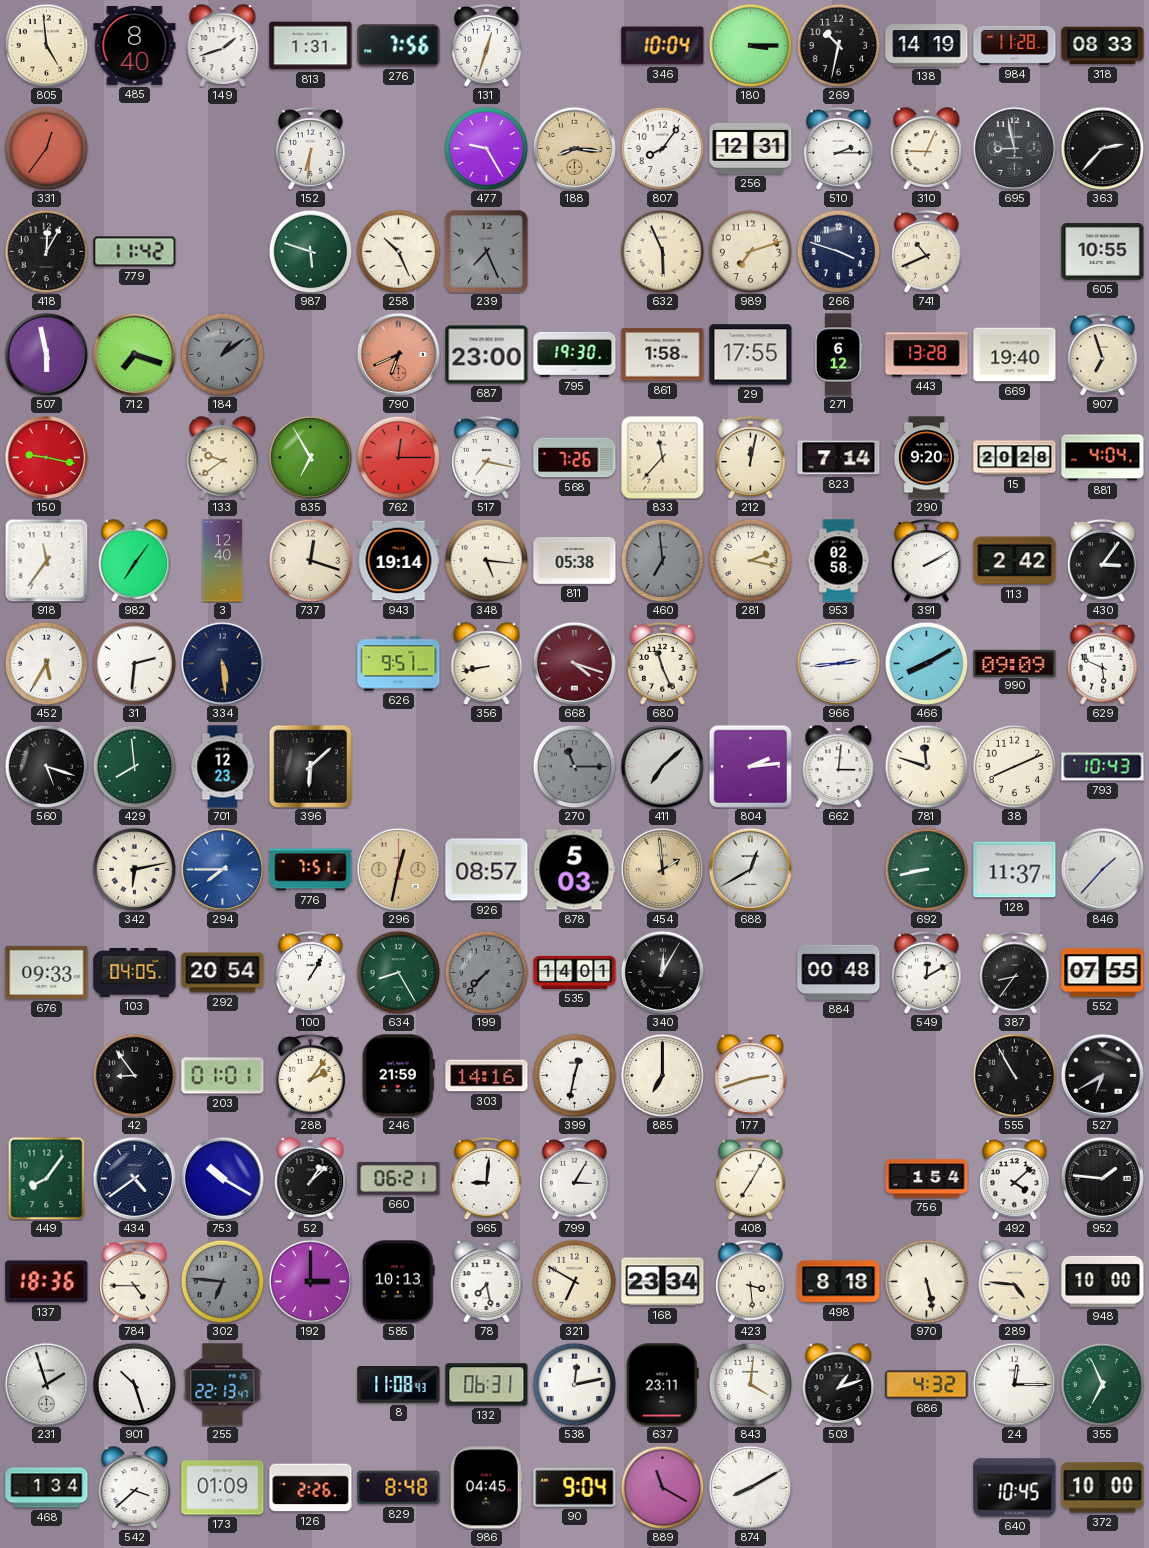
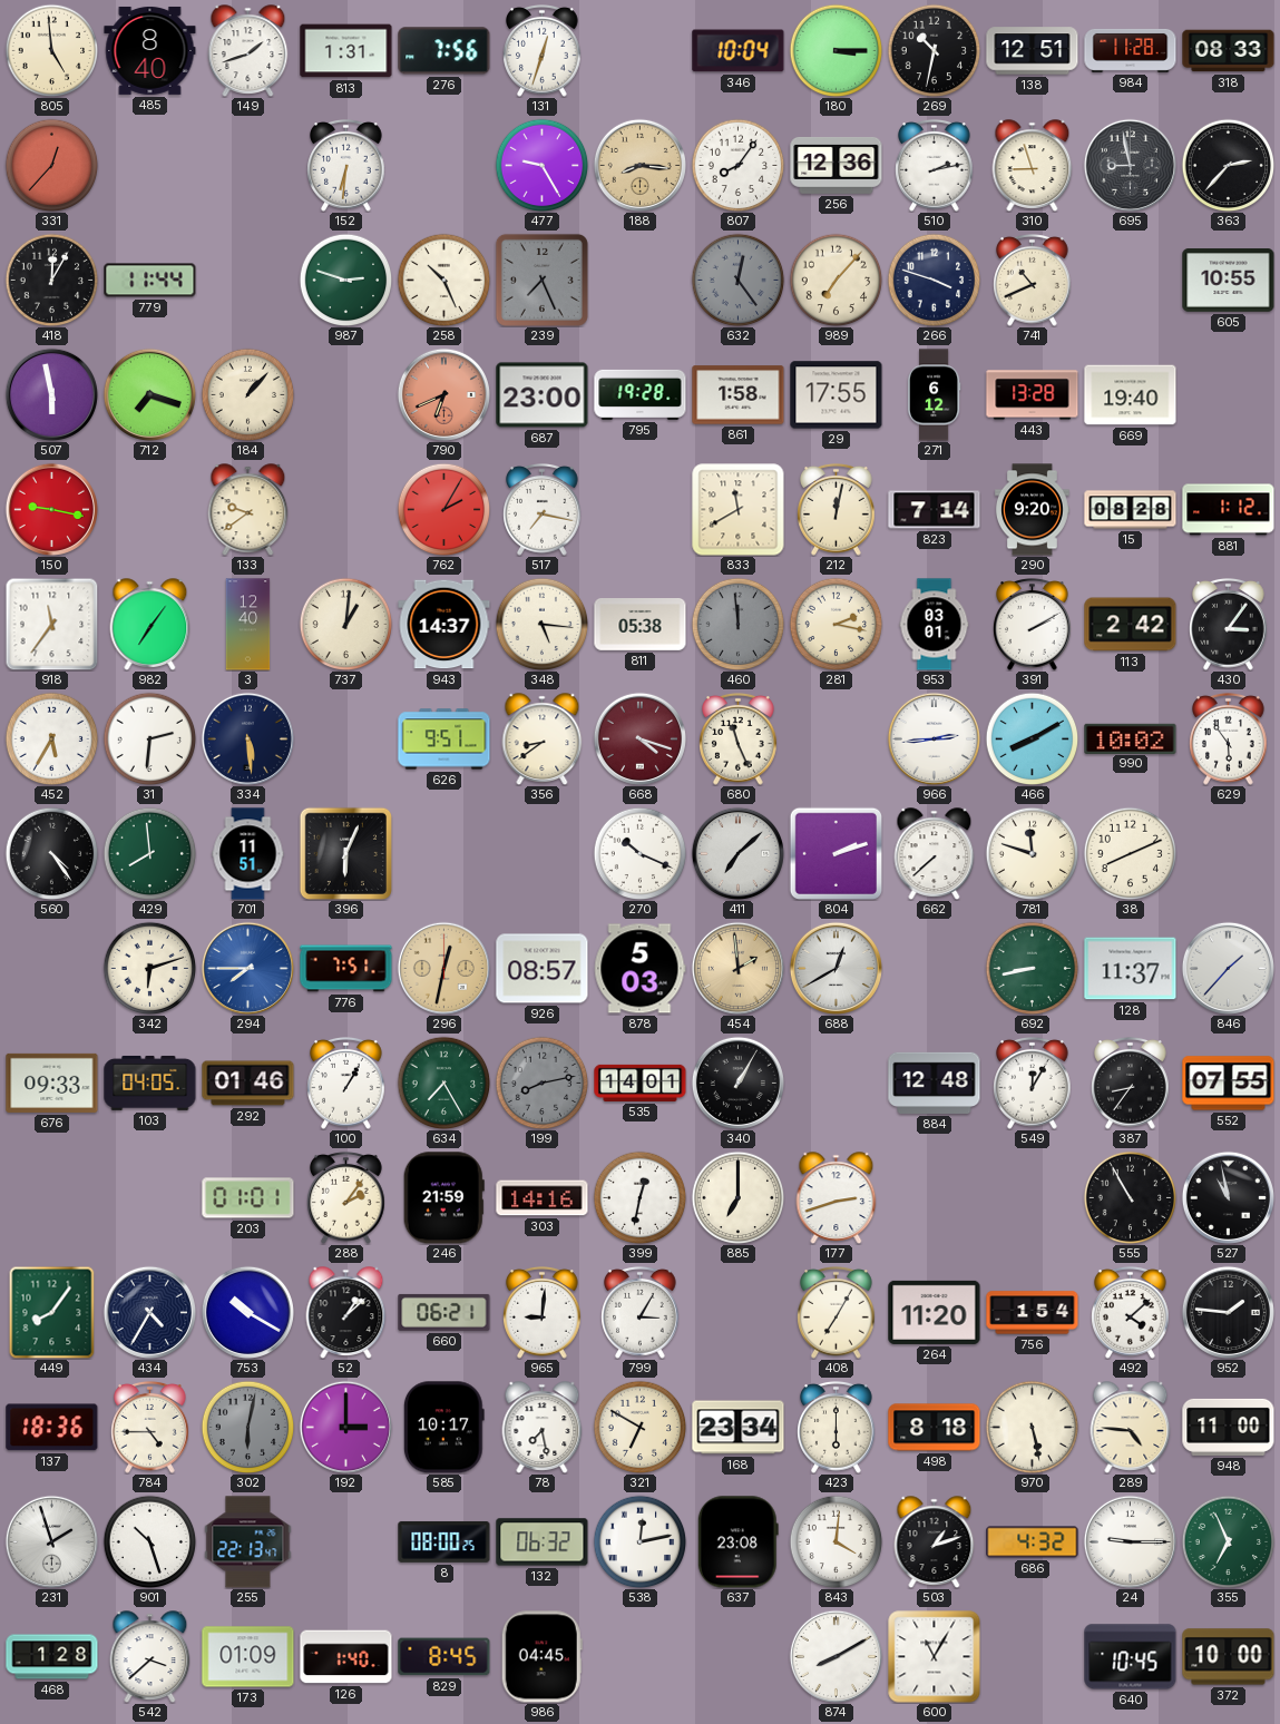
138: 14:19 -> 12:51
331: 12:36 -> 12:37
256: 12:31 -> 12:36
510: 2:15 -> 2:13
310: 9:04 -> 8:57
779: 11:42 -> 11:44
987: 5:48 -> 2:48
632: 5:56 -> 12:24
632 dial: cream -> grey
989: 7:12 -> 7:07
184: 1:09 -> 1:07
184 dial: grey -> cream
795: 19:30 -> 19:28
907: 6:57 -> none
835: 6:55 -> none
762: 12:15 -> 2:05
568: 7:26 -> none
833: 11:37 -> 11:40
15: 20:28 -> 08:28
881: 4:04 -> 1:12
737: 12:18 -> 1:01
943: 19:14 -> 14:37
460: 6:59 -> 11:59
953: 02:58 -> 03:01
356: 8:43 -> 8:39
990: 09:09 -> 10:02
629: 5:49 -> 5:54
560: 5:18 -> 4:24
701: 12:23 -> 11:51
396: 6:08 -> 6:04
270: 11:15 -> 10:19
270 dial: grey -> white
804: 2:14 -> 2:12
662: 3:01 -> 7:38
793: 10:43 -> none
342: 6:13 -> 6:12
292: 20:54 -> 01:46
634: 8:25 -> 7:25
199: 7:37 -> 8:13
340: 12:05 -> 1:05
884: 00:48 -> 12:48
549: 12:10 -> 12:05
42: 8:54 -> none
527: 6:40 -> 10:58
434: 4:39 -> 4:35
264: none -> 11:20
302: 6:46 -> 6:02
585: 10:13 -> 10:17
423: 3:29 -> 6:00
948: 10:00 -> 11:00
8: 11:08 -> 08:00
132: 06:31 -> 06:32
637: 23:11 -> 23:08
24: 12:15 -> 9:15
468: 1:34 -> 1:28
126: 2:26 -> 1:40
829: 8:48 -> 8:45
90: 9:04 -> none
889: 11:20 -> none
600: none -> 11:05
